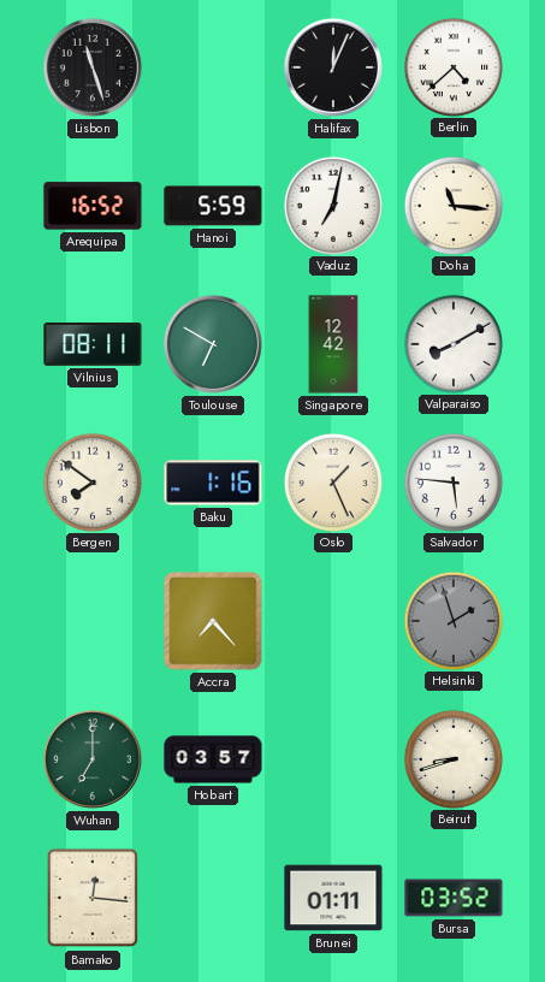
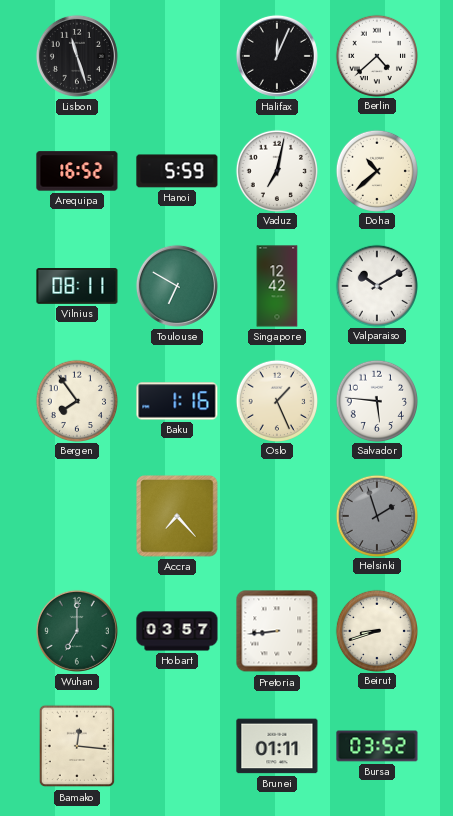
Doha: 11:16 -> 10:38
Valparaiso: 8:10 -> 10:10
Bergen: 7:51 -> 7:54
Pretoria: none -> 8:44
